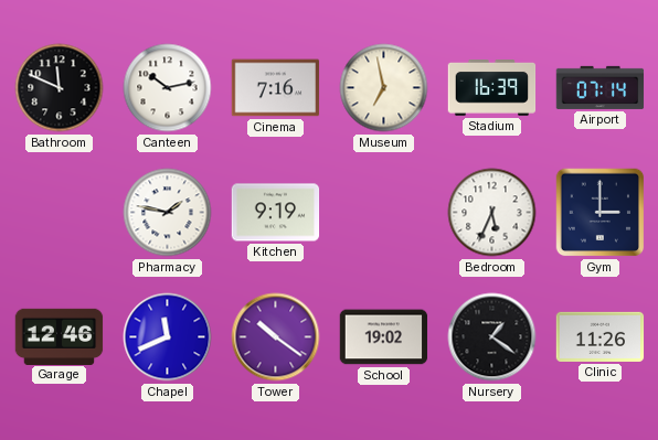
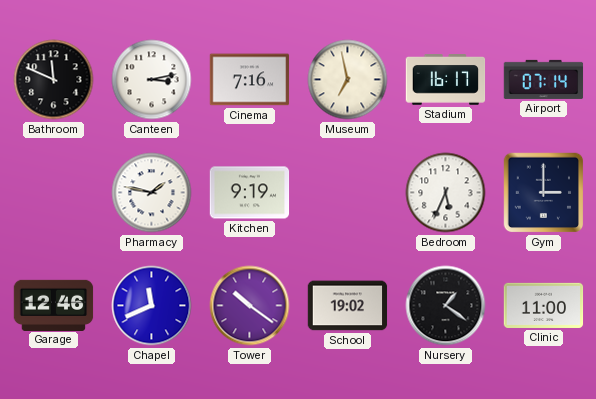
Canteen: 10:13 -> 3:13
Stadium: 16:39 -> 16:17
Clinic: 11:26 -> 11:00
